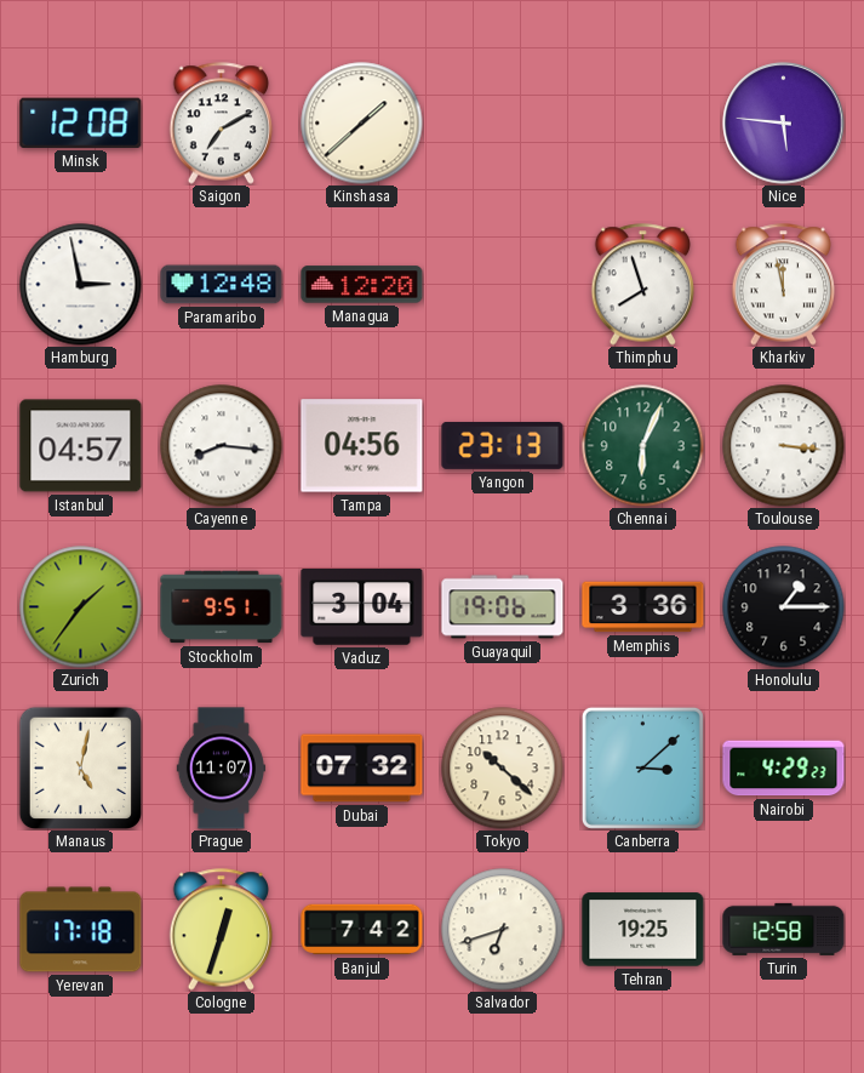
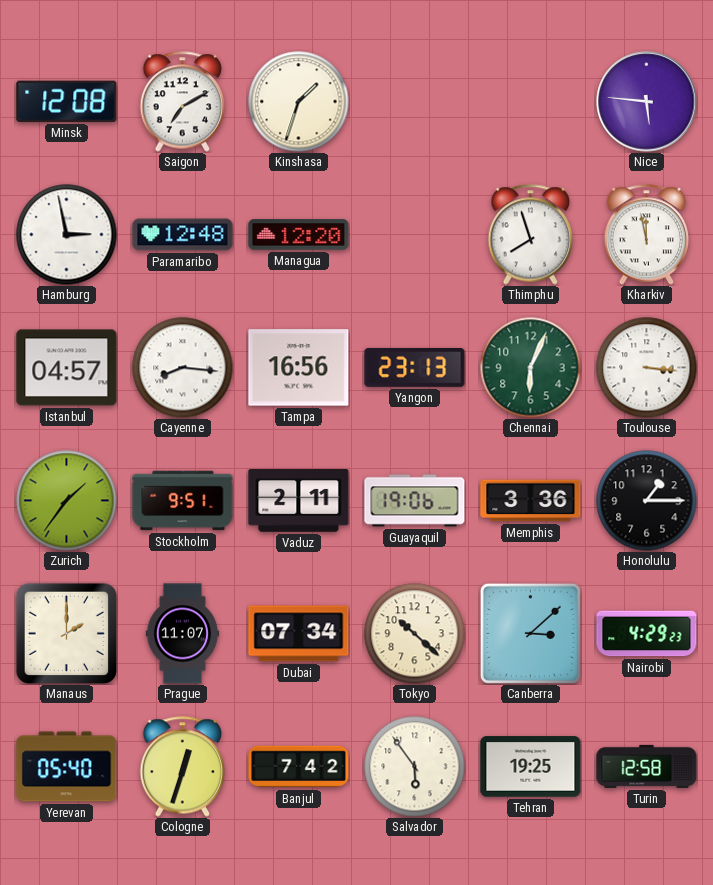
Kinshasa: 1:38 -> 1:33
Tampa: 04:56 -> 16:56
Vaduz: 3:04 -> 2:11
Manaus: 5:02 -> 2:00
Dubai: 07:32 -> 07:34
Yerevan: 17:18 -> 05:40
Salvador: 6:42 -> 5:54
